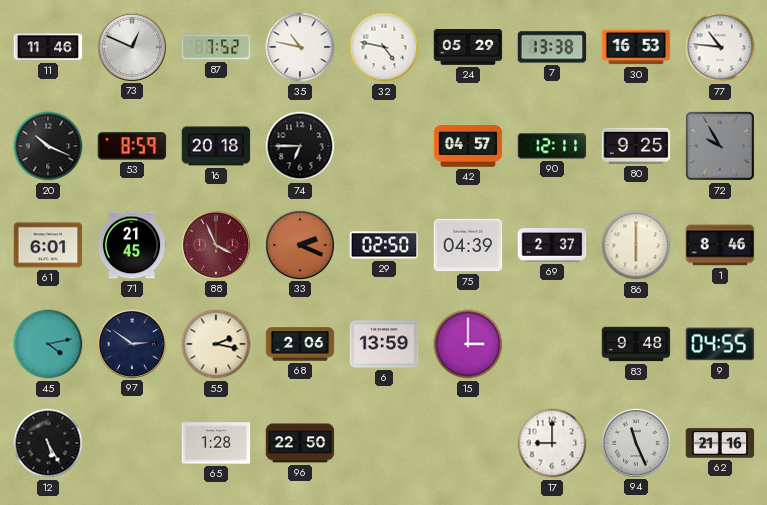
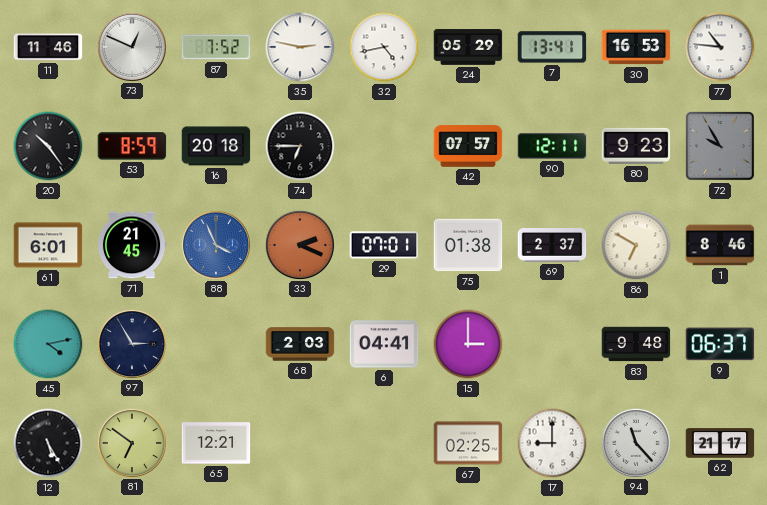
35: 10:47 -> 2:47
32: 4:47 -> 4:43
7: 13:38 -> 13:41
20: 10:19 -> 10:24
42: 04:57 -> 07:57
80: 9:25 -> 9:23
88 dial: burgundy -> blue
29: 02:50 -> 07:01
75: 04:39 -> 01:38
86: 6:00 -> 6:50
97: 2:51 -> 2:55
55: 2:17 -> none
68: 2:06 -> 2:03
6: 13:59 -> 04:41
9: 04:55 -> 06:37
81: none -> 6:51
65: 1:28 -> 12:21
96: 22:50 -> none
67: none -> 02:25
94: 11:26 -> 11:23
62: 21:16 -> 21:17
